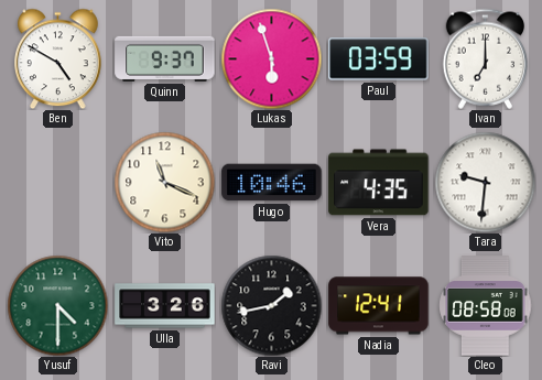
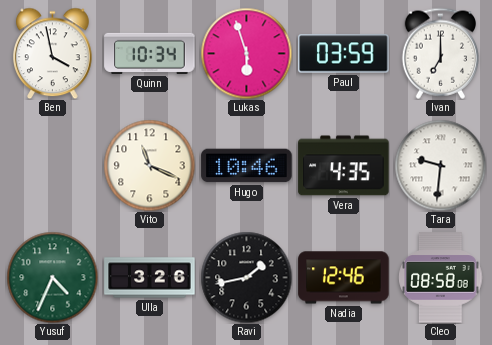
Ben: 4:50 -> 3:58
Quinn: 9:37 -> 10:34
Yusuf: 4:30 -> 4:34
Nadia: 12:41 -> 12:46
